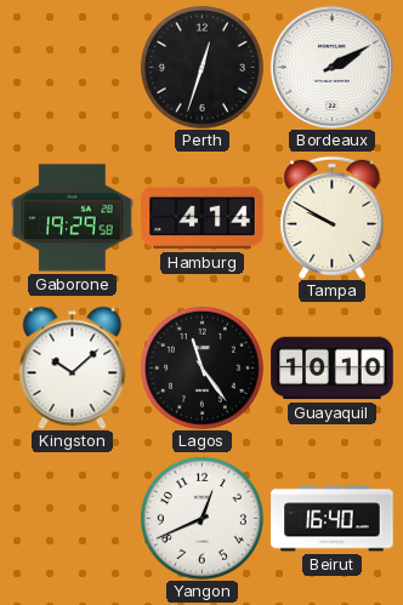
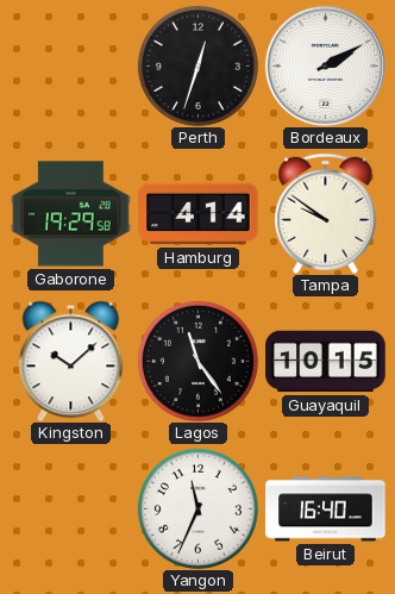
Tampa: 9:50 -> 9:51
Guayaquil: 10:10 -> 10:15
Yangon: 12:41 -> 11:34
